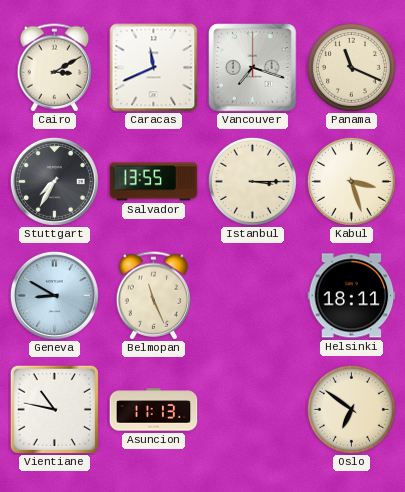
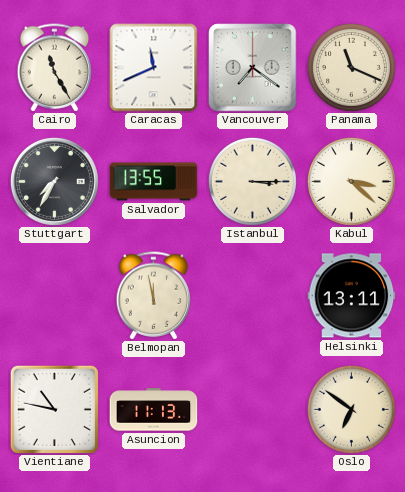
Cairo: 3:10 -> 11:25
Vancouver: 7:18 -> 7:21
Kabul: 3:27 -> 3:22
Geneva: 8:50 -> none
Belmopan: 11:26 -> 11:58
Helsinki: 18:11 -> 13:11
